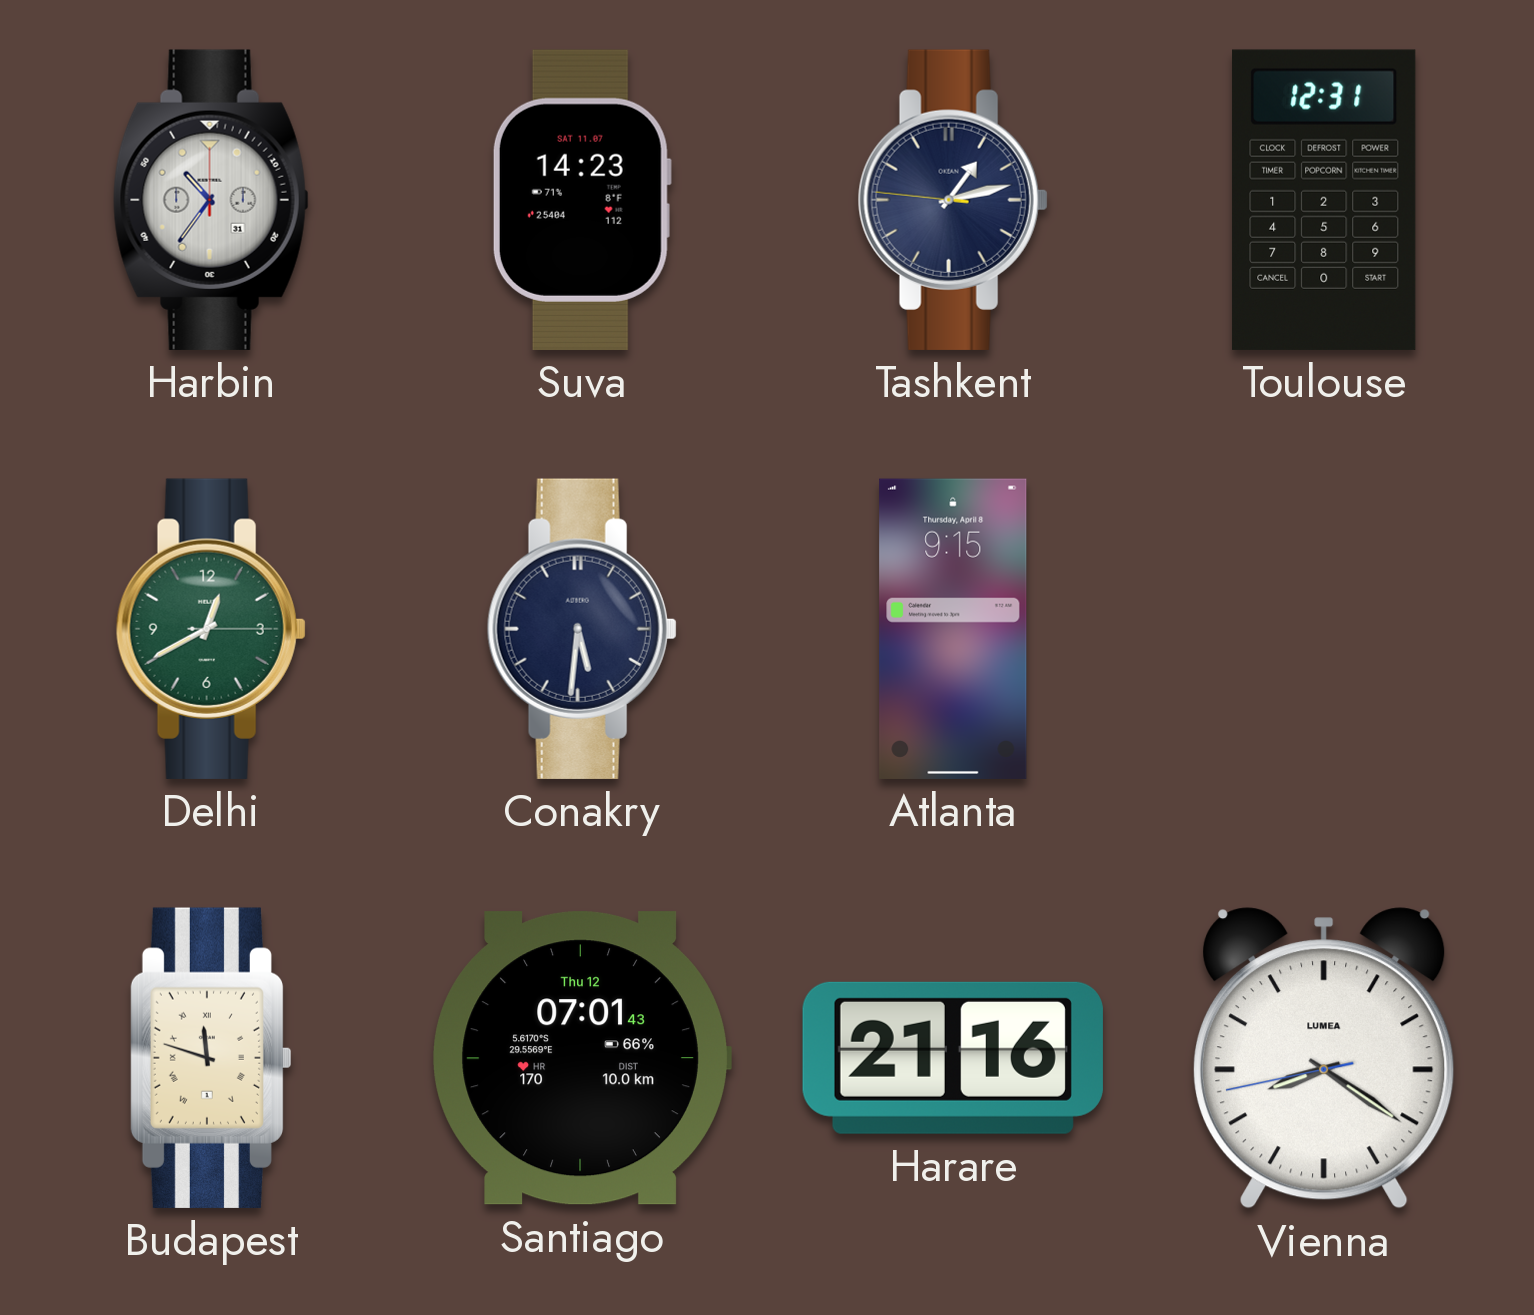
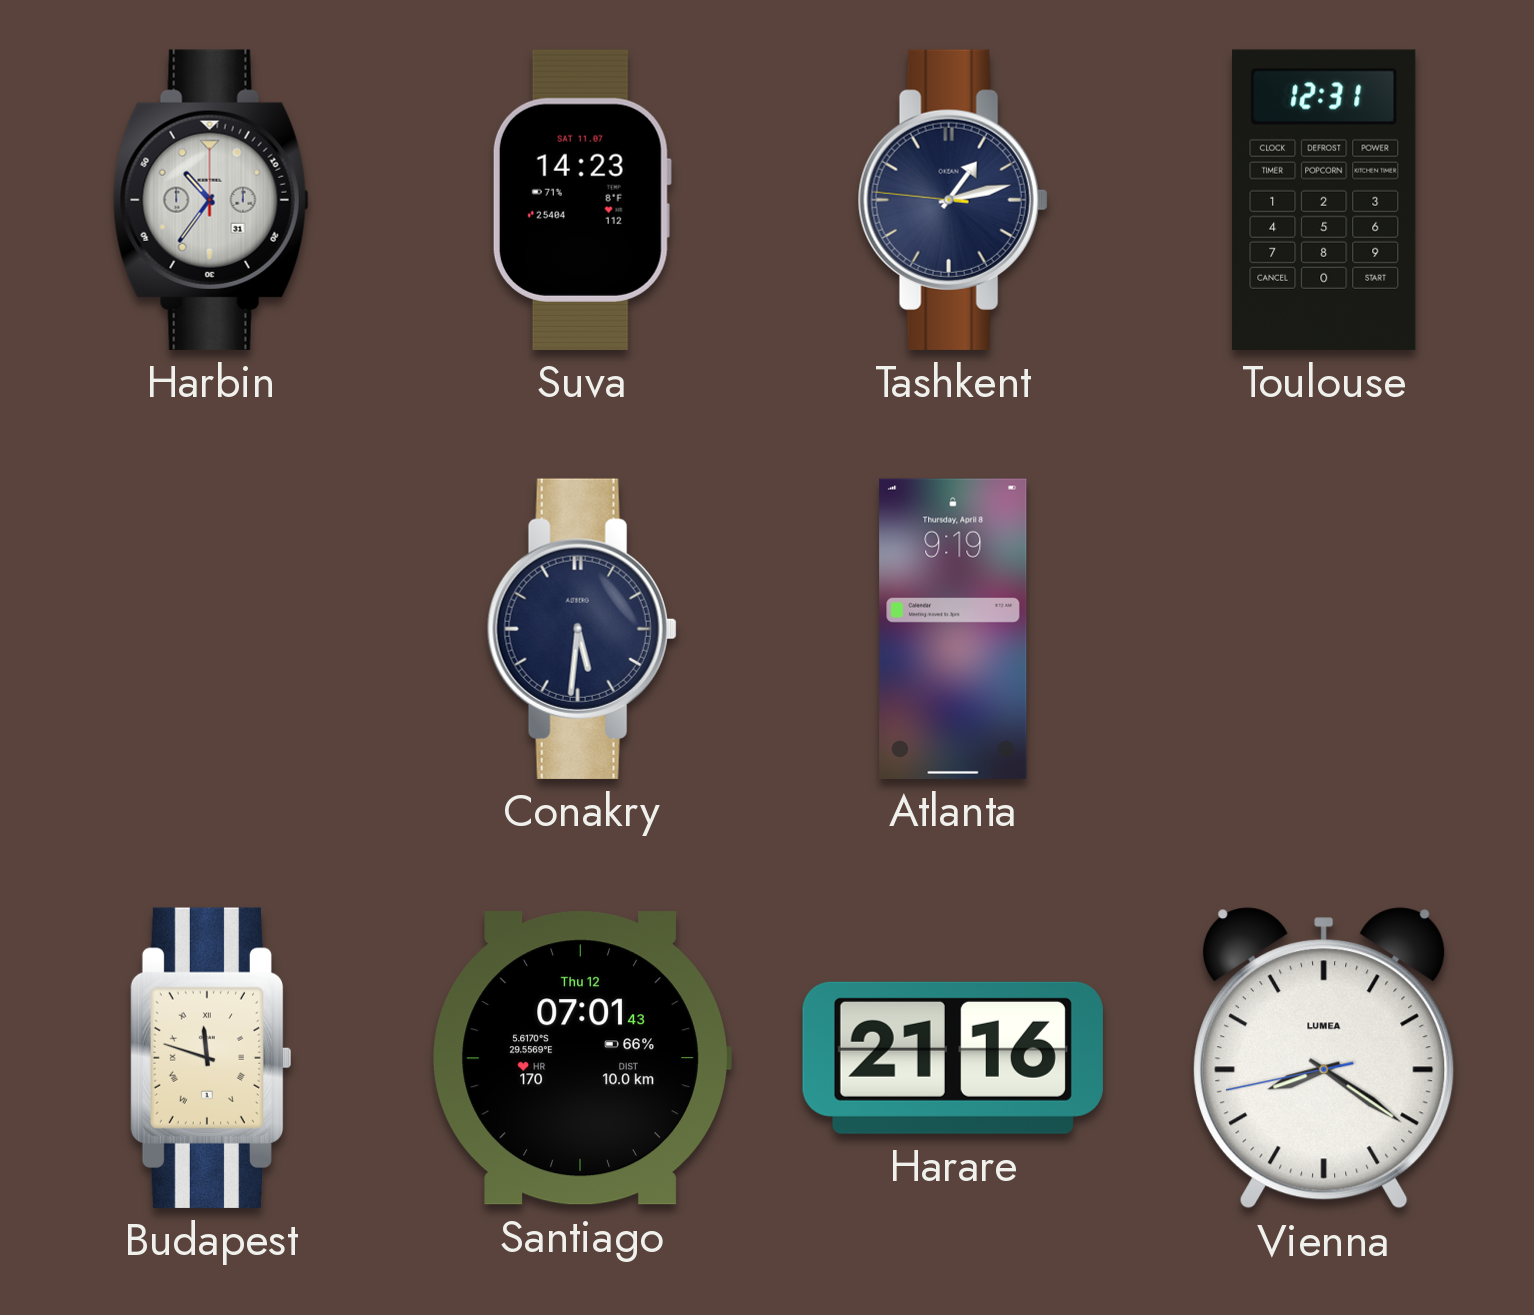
Delhi: 12:40 -> none
Atlanta: 9:15 -> 9:19
